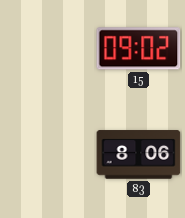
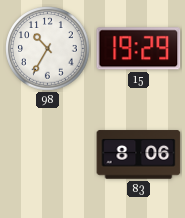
98: none -> 10:35
15: 09:02 -> 19:29
